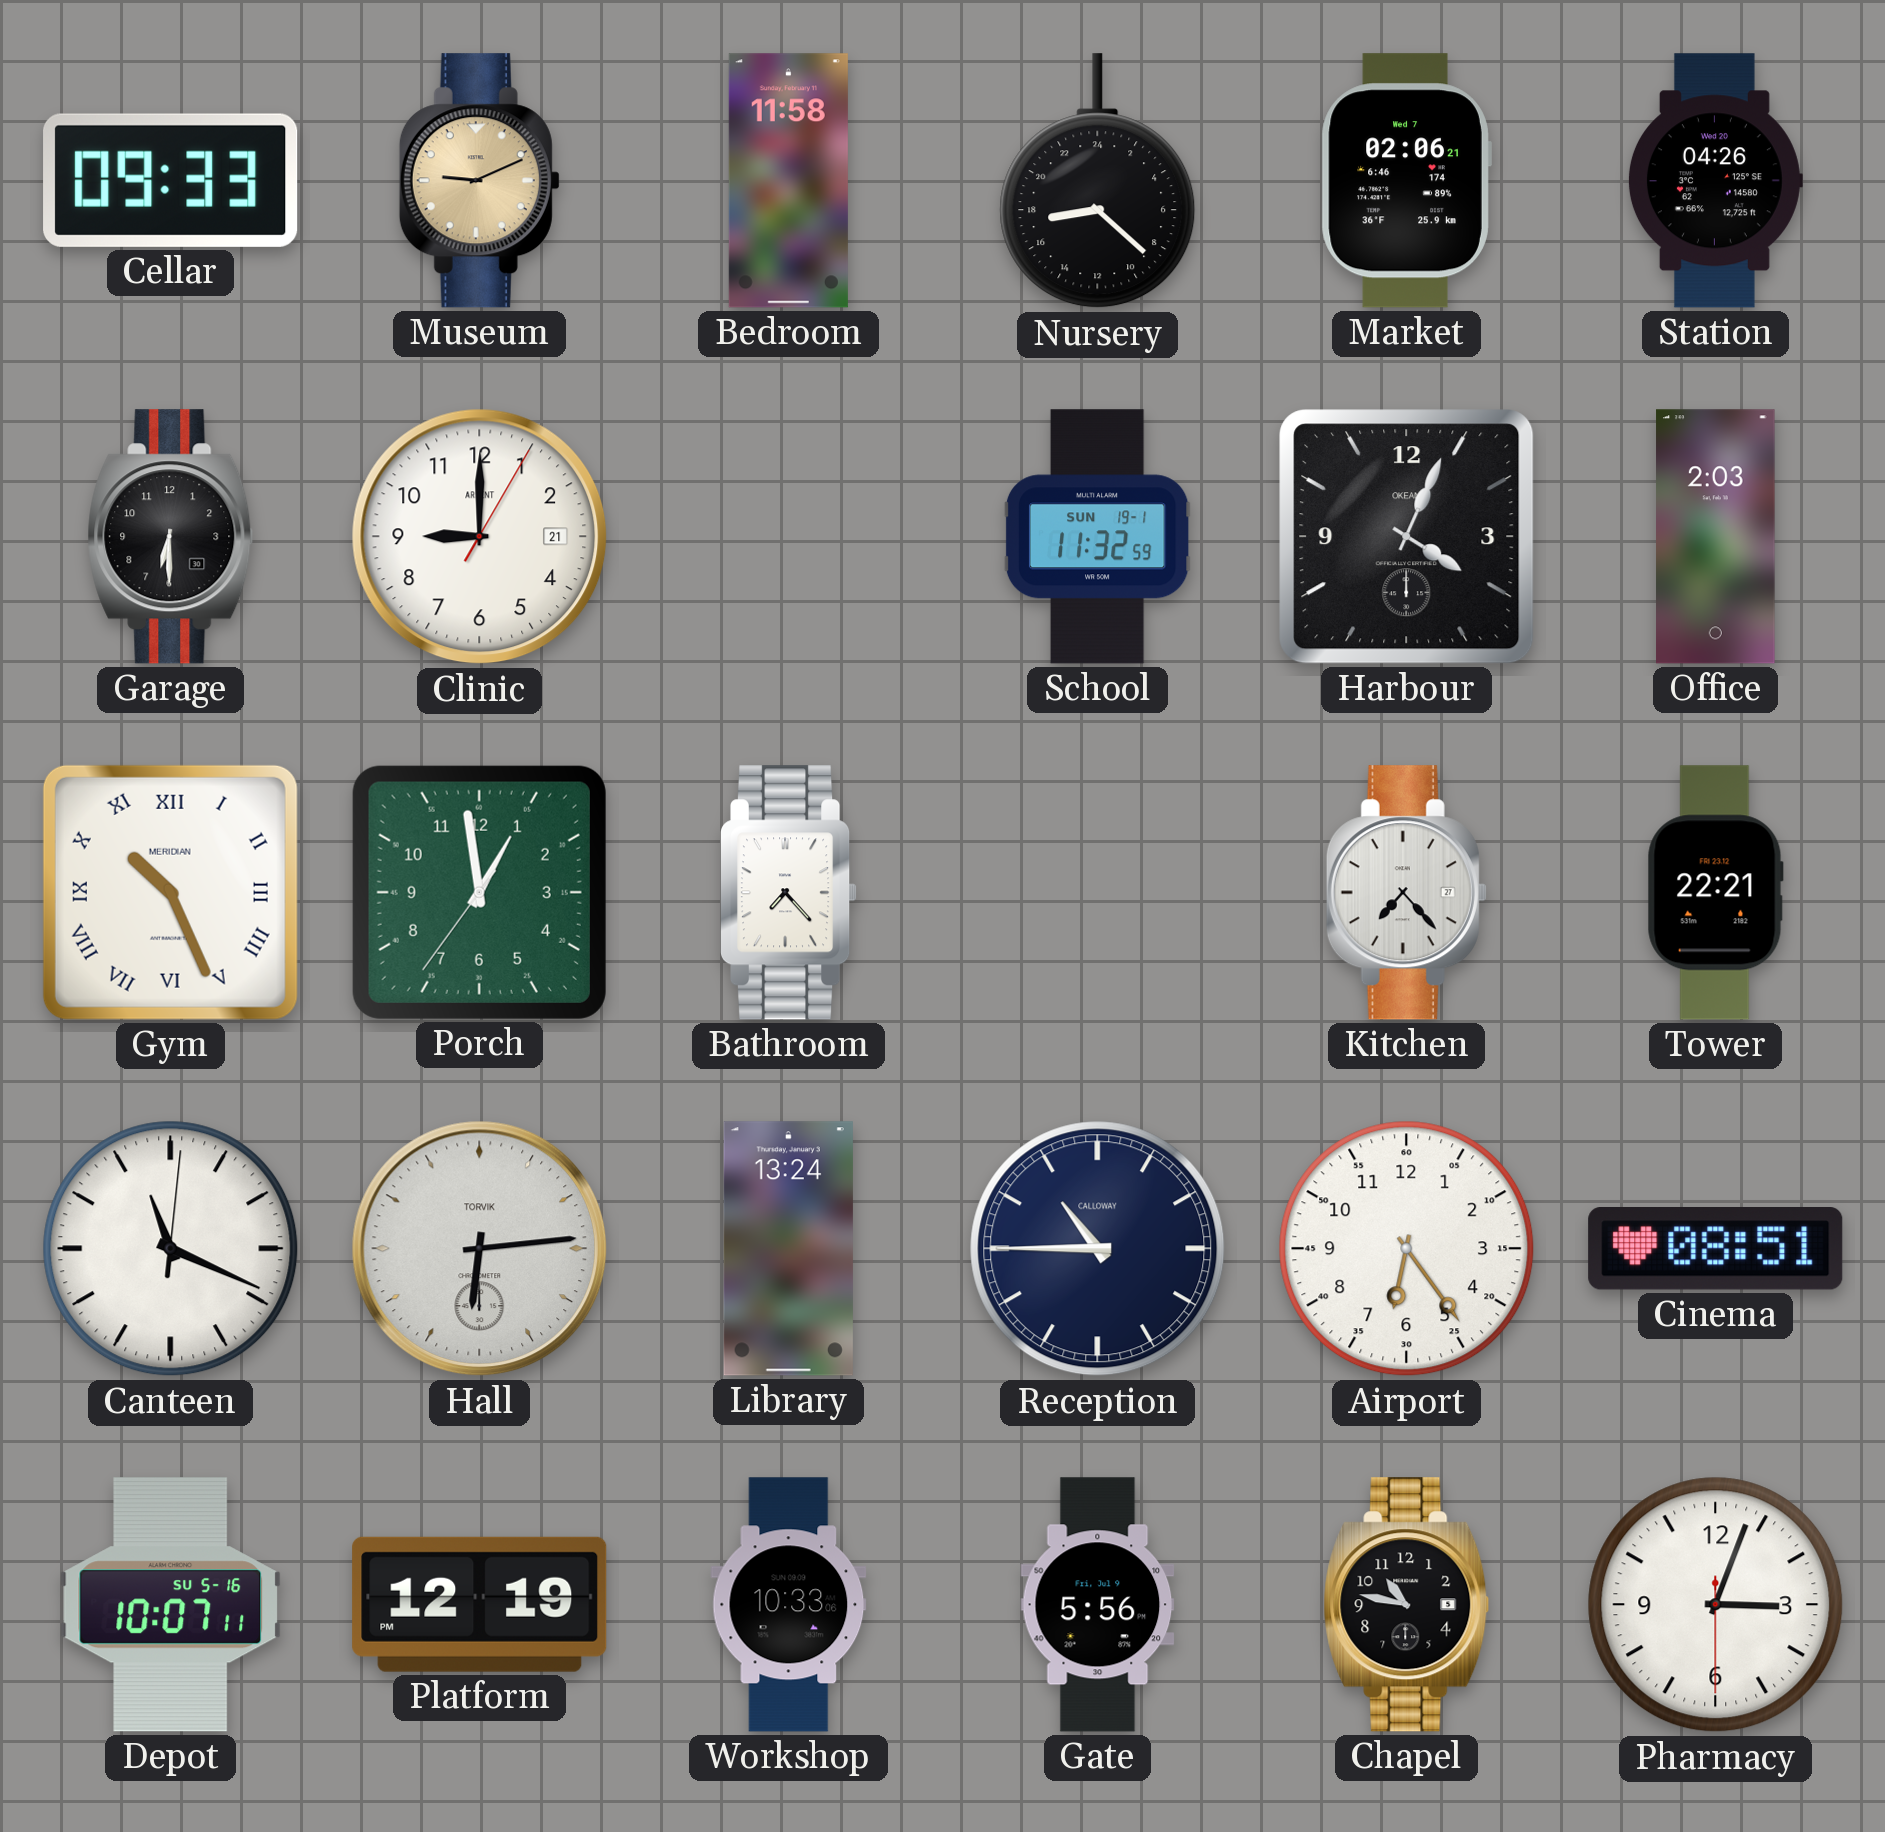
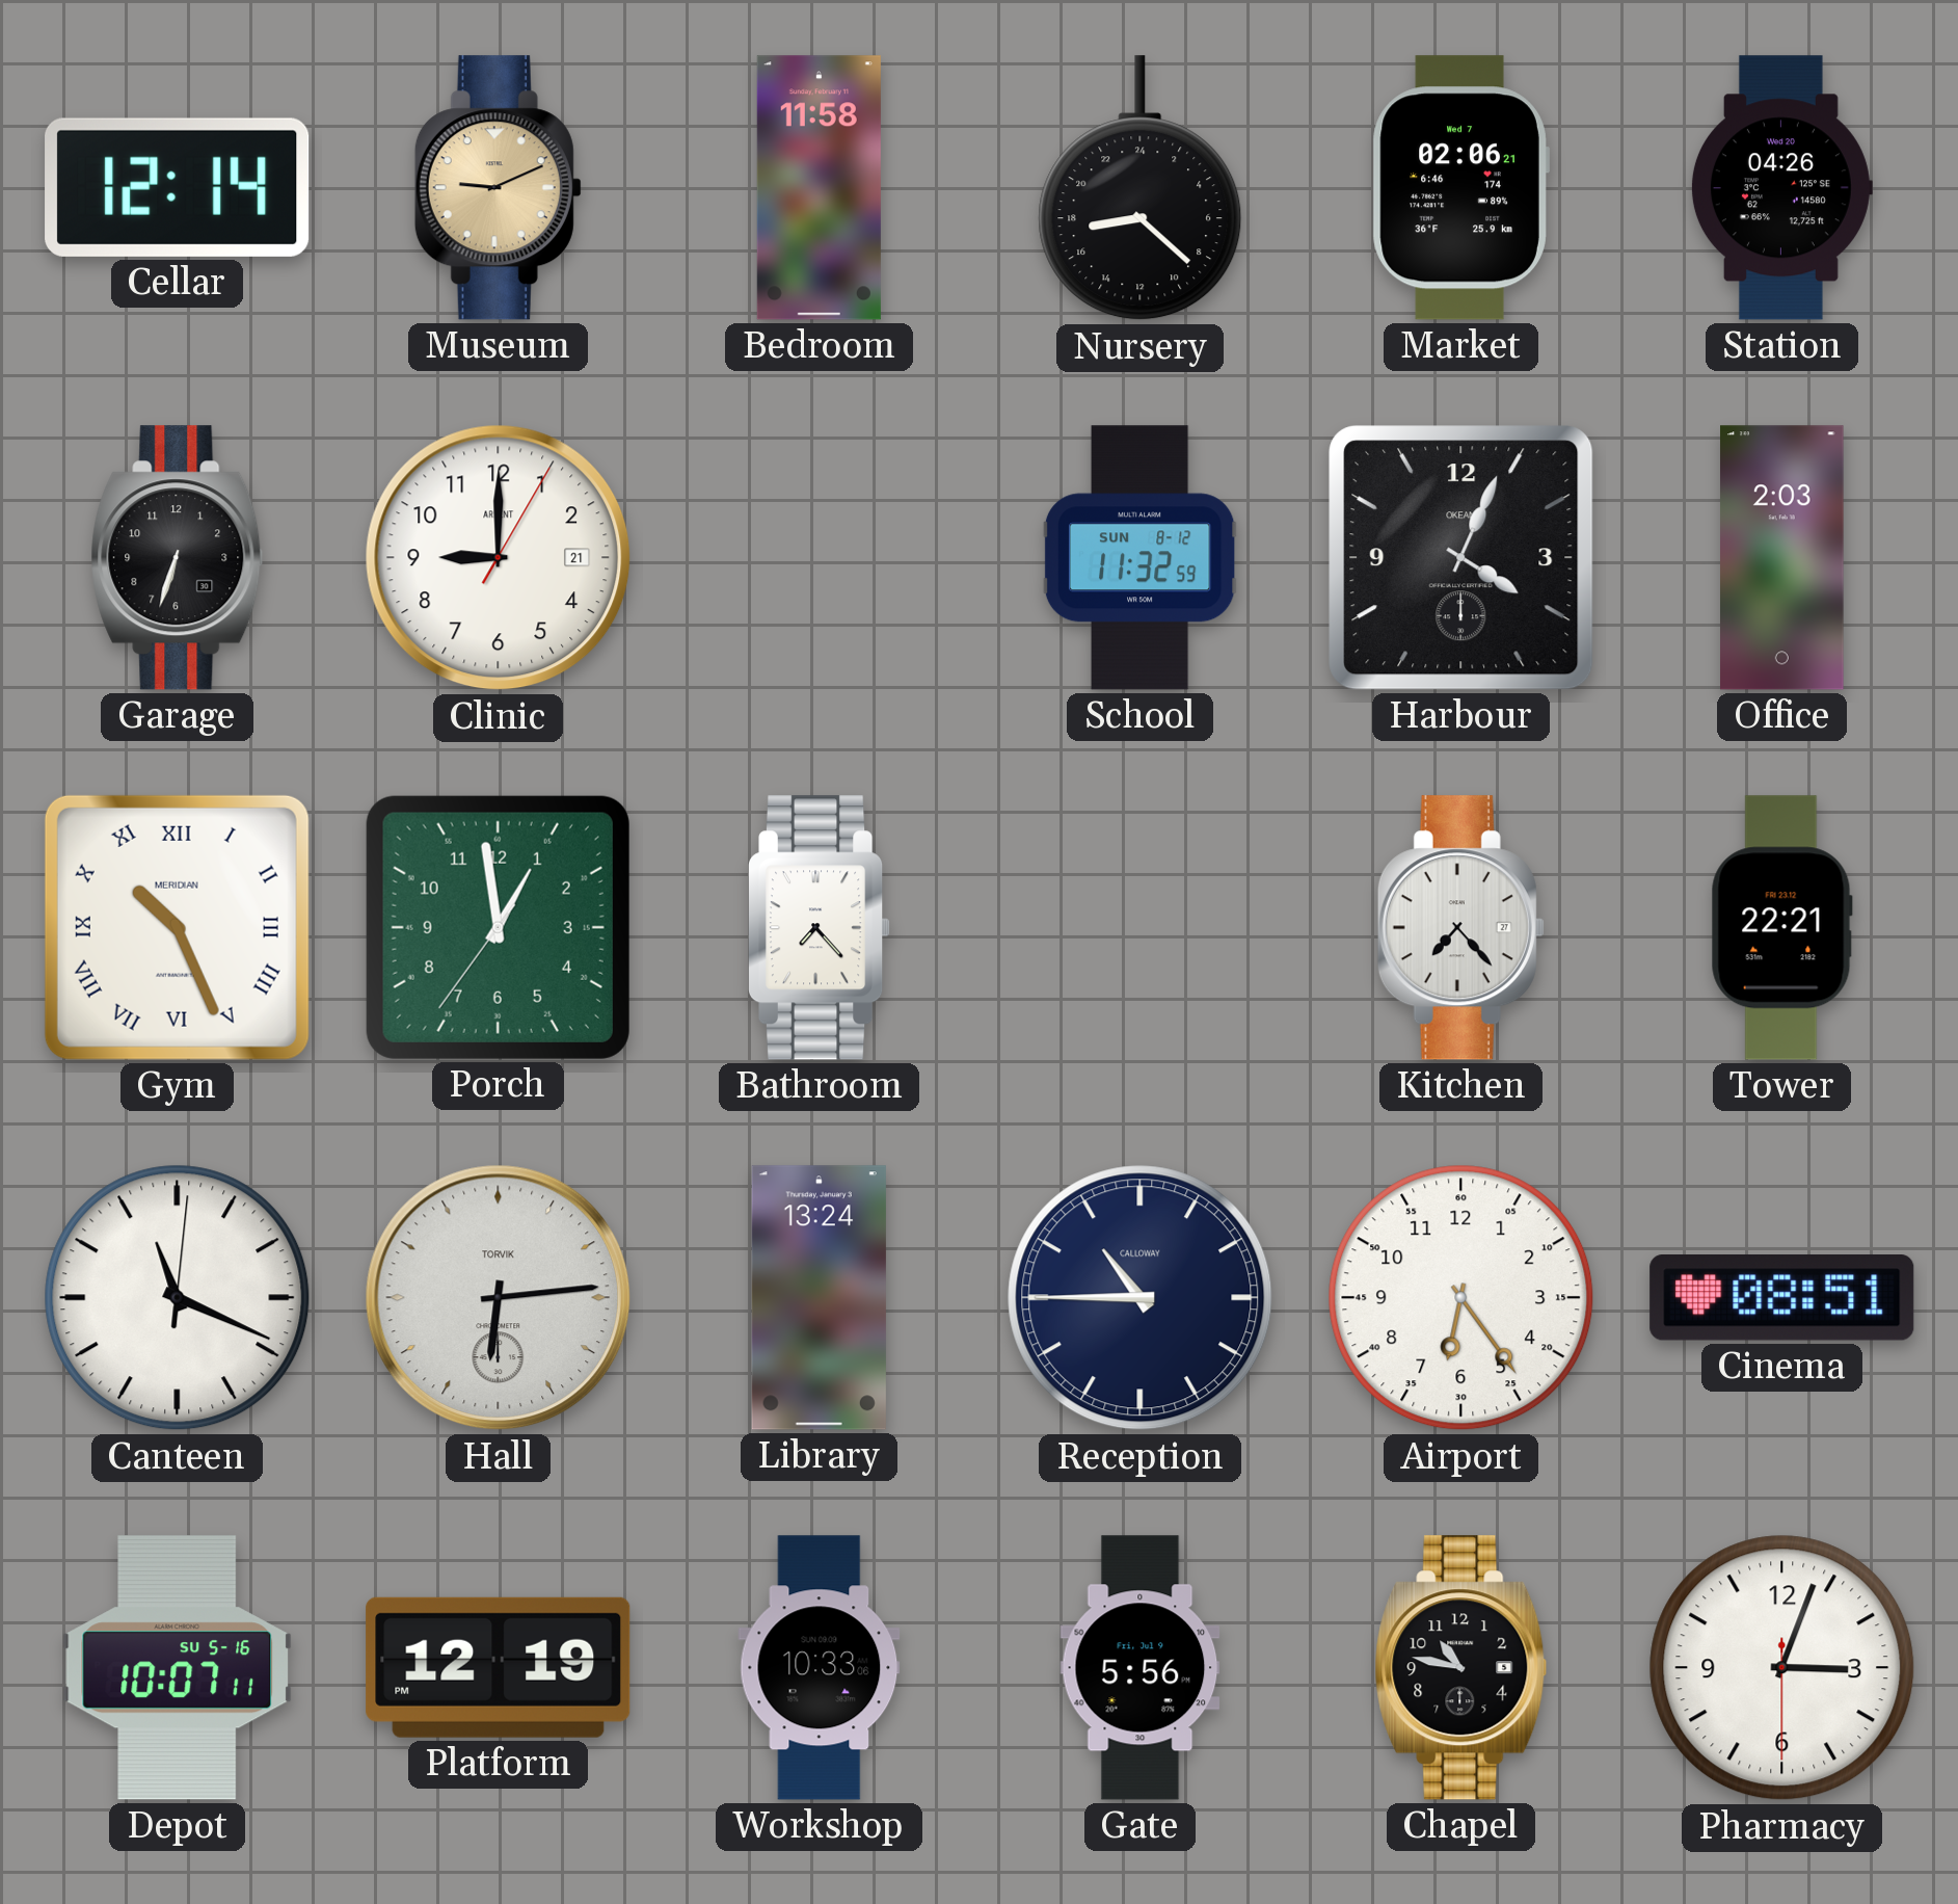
Cellar: 09:33 -> 12:14
Garage: 6:30 -> 6:33
School date: SUN 19-1 -> SUN 8-12
